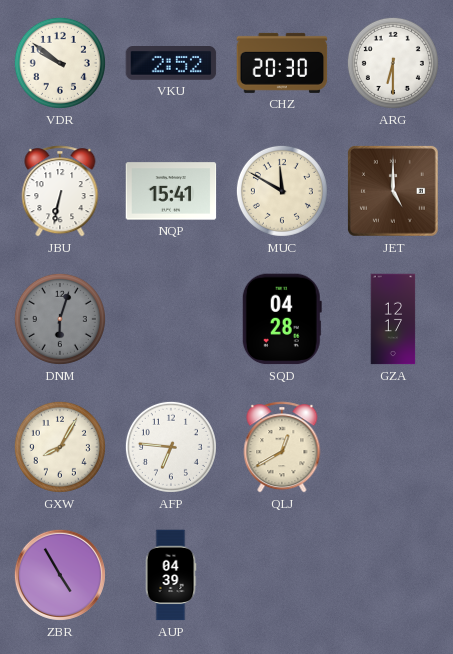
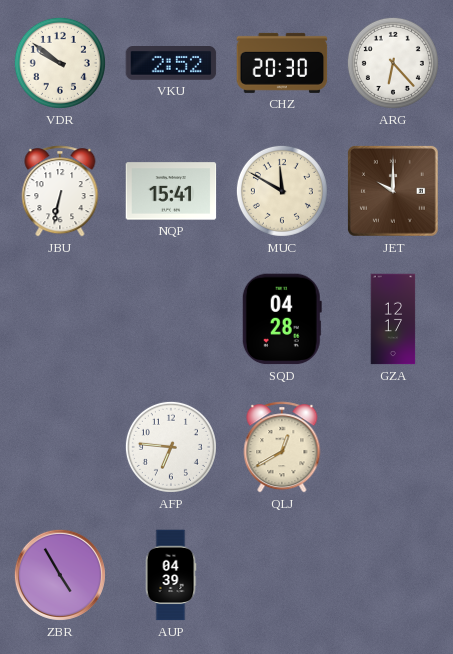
ARG: 6:30 -> 6:23
JET: 5:00 -> 10:00
DNM: 6:03 -> none
GXW: 8:05 -> none
